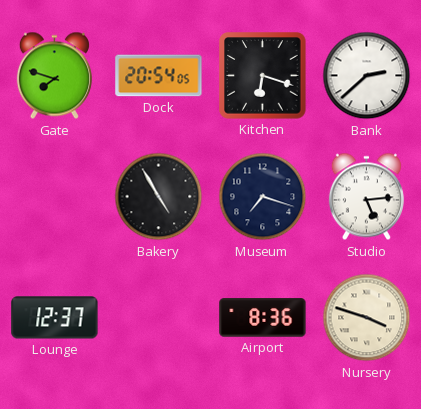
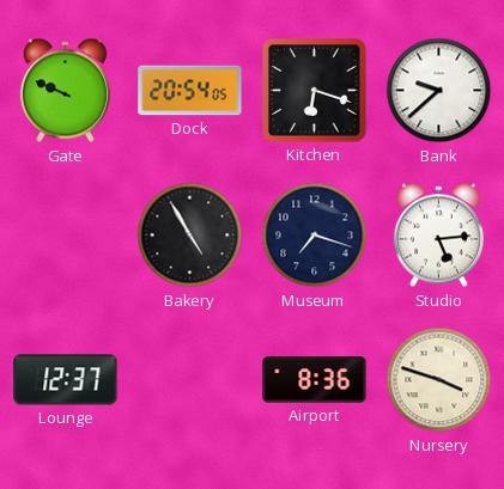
Gate: 7:48 -> 9:49
Bank: 2:38 -> 9:38
